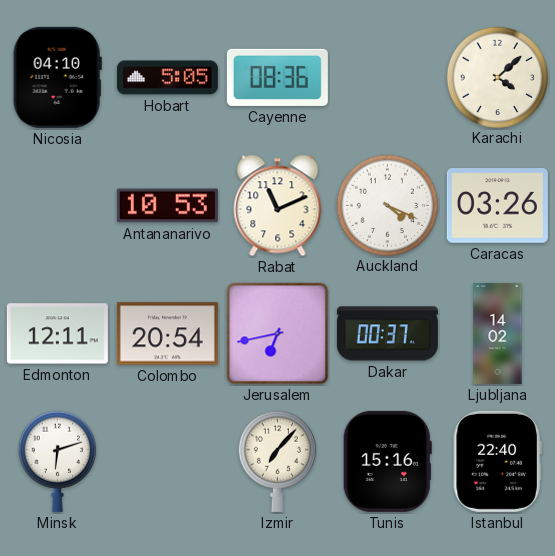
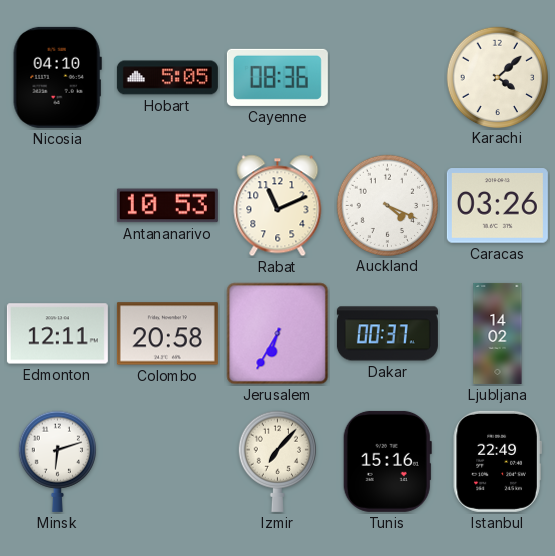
Colombo: 20:54 -> 20:58
Jerusalem: 6:43 -> 6:35
Istanbul: 22:40 -> 22:49
